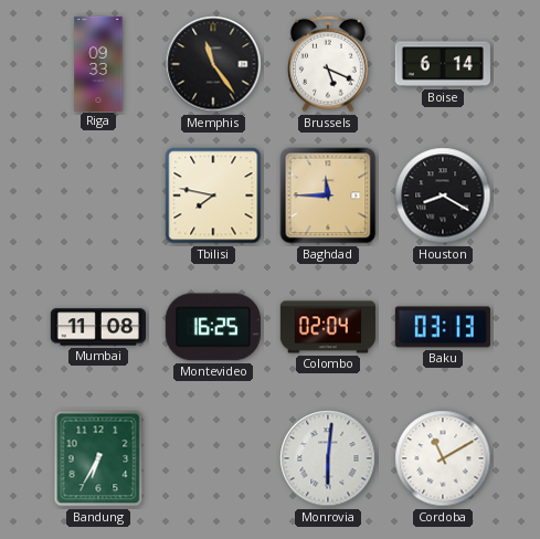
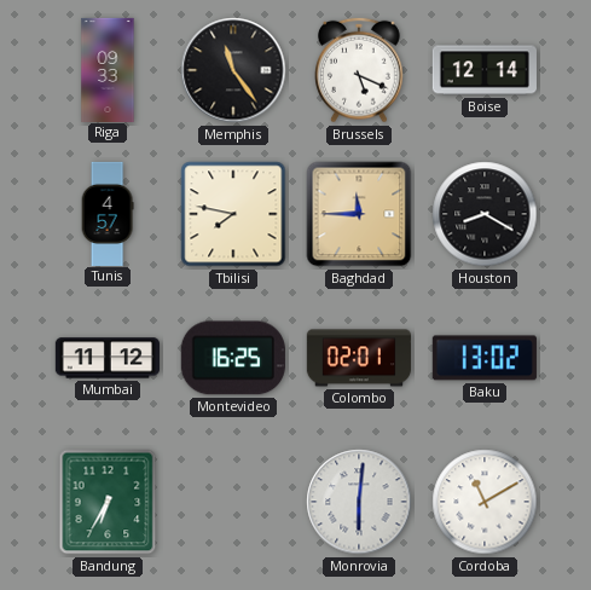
Boise: 6:14 -> 12:14
Tunis: none -> 4:57
Mumbai: 11:08 -> 11:12
Colombo: 02:04 -> 02:01
Baku: 03:13 -> 13:02
